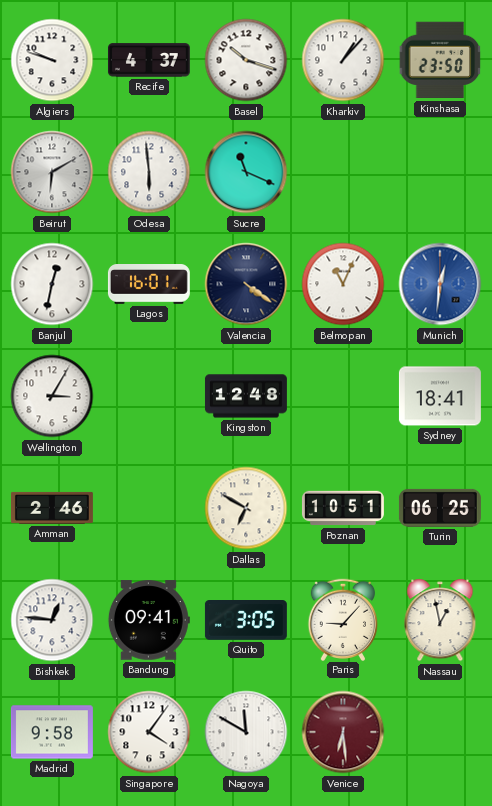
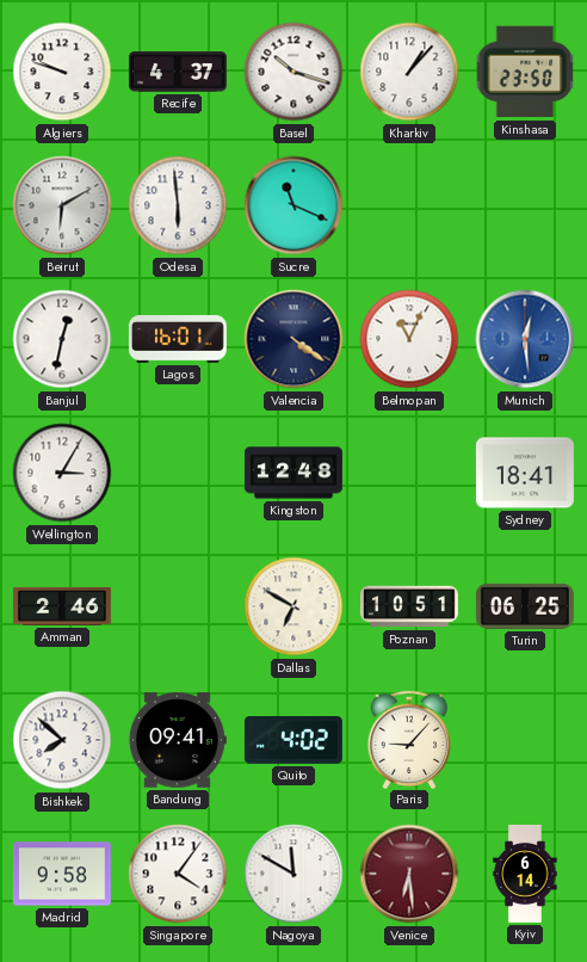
Munich: 12:31 -> 12:29
Bishkek: 12:46 -> 7:52
Quito: 3:05 -> 4:02
Nassau: 12:58 -> none
Kyiv: none -> 6:14
